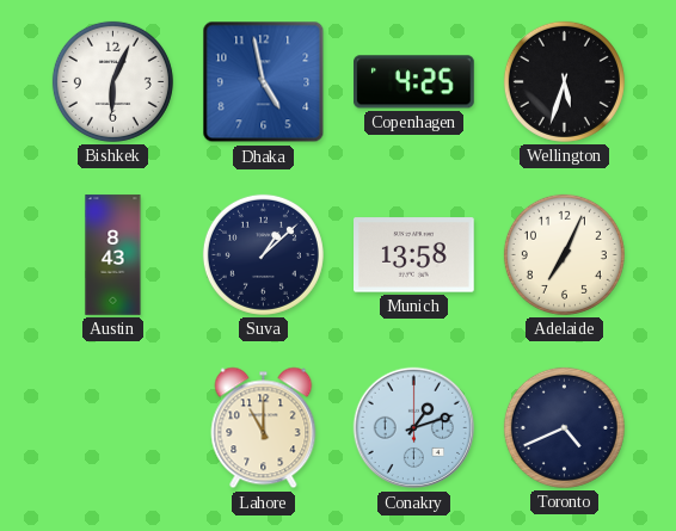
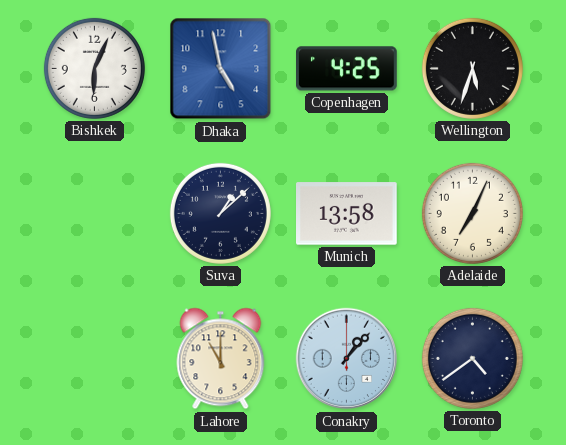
Austin: 8:43 -> none
Conakry: 1:12 -> 1:07
Toronto: 4:41 -> 4:39
